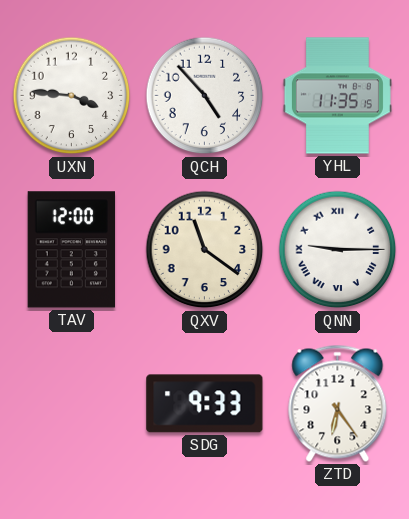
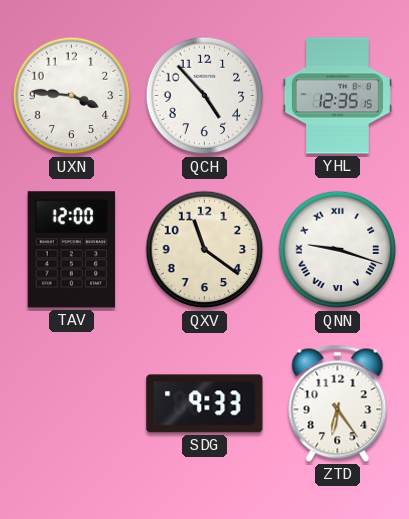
YHL: 11:35 -> 12:35
QNN: 9:15 -> 9:18
